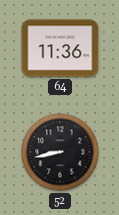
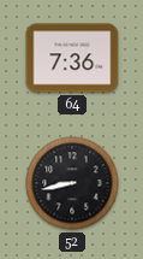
64: 11:36 -> 7:36
